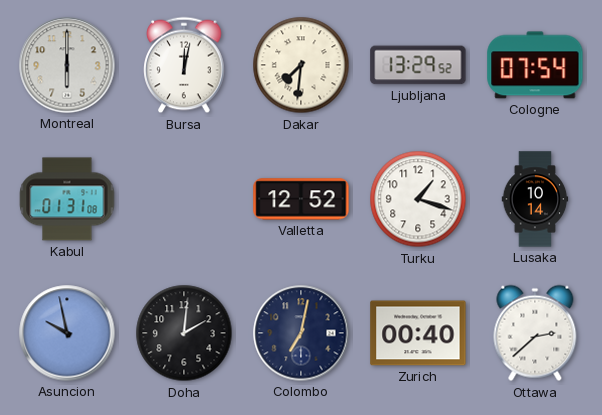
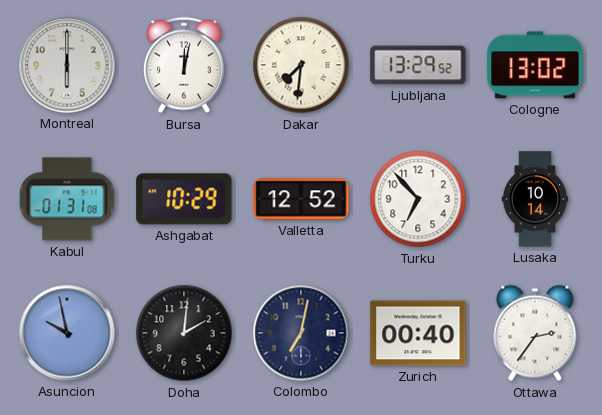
Cologne: 07:54 -> 13:02
Ashgabat: none -> 10:29
Turku: 1:18 -> 6:53
Ottawa: 2:38 -> 2:36
